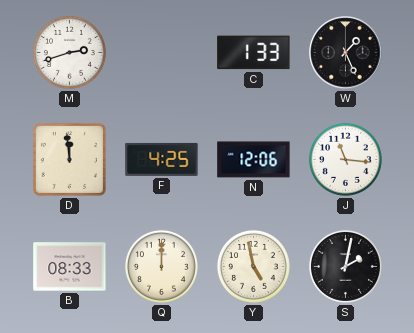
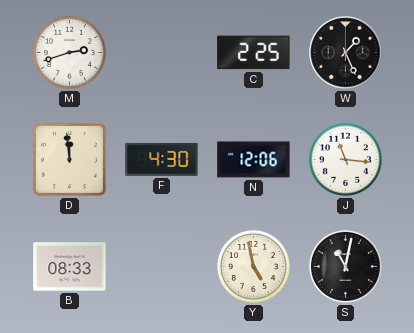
C: 1:33 -> 2:25
F: 4:25 -> 4:30
Q: 12:00 -> none
S: 2:02 -> 11:02
